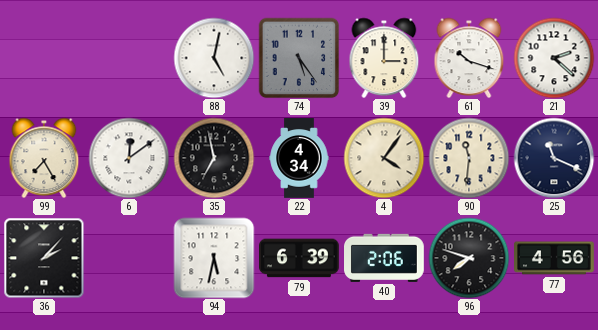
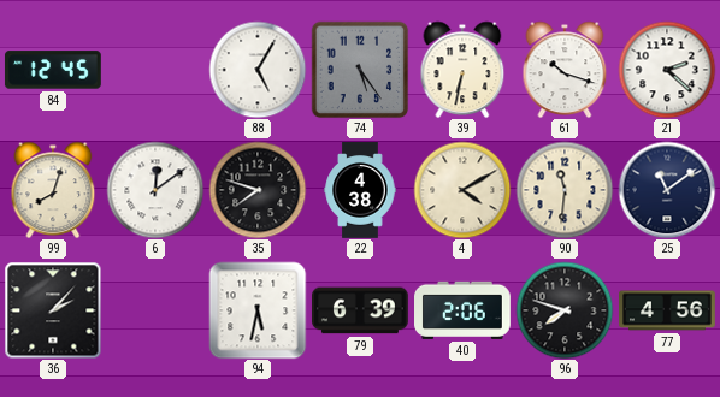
84: none -> 12:45
88: 5:02 -> 5:05
39: 3:00 -> 6:32
99: 7:25 -> 8:03
35: 6:58 -> 7:48
22: 4:34 -> 4:38
4: 4:06 -> 4:10
25: 11:19 -> 11:09
